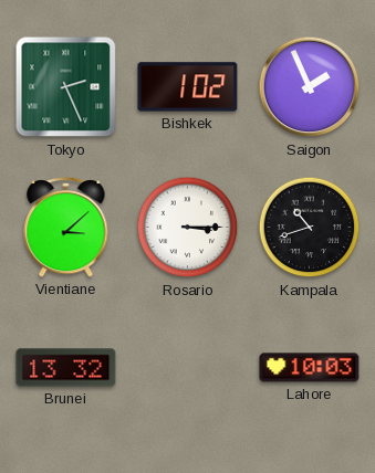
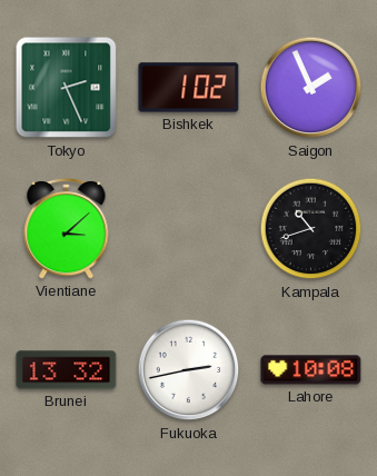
Rosario: 3:15 -> none
Fukuoka: none -> 2:43
Lahore: 10:03 -> 10:08
